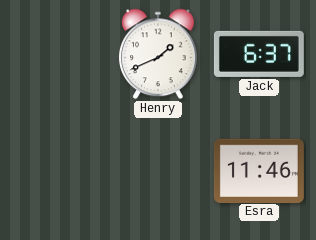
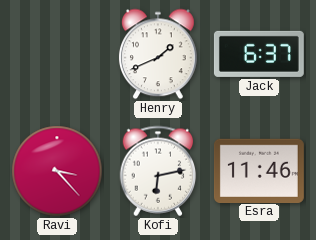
Ravi: none -> 3:23
Kofi: none -> 6:13
